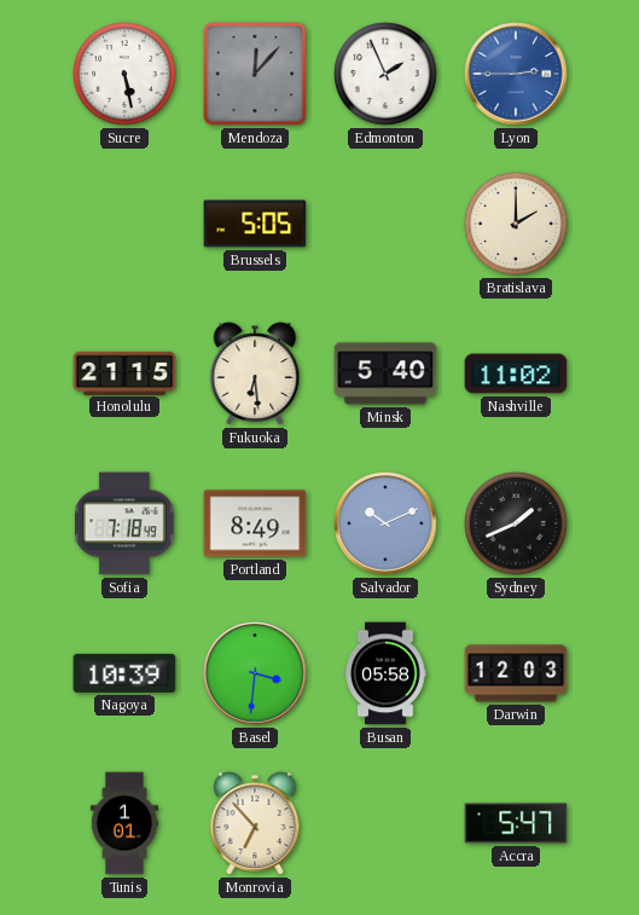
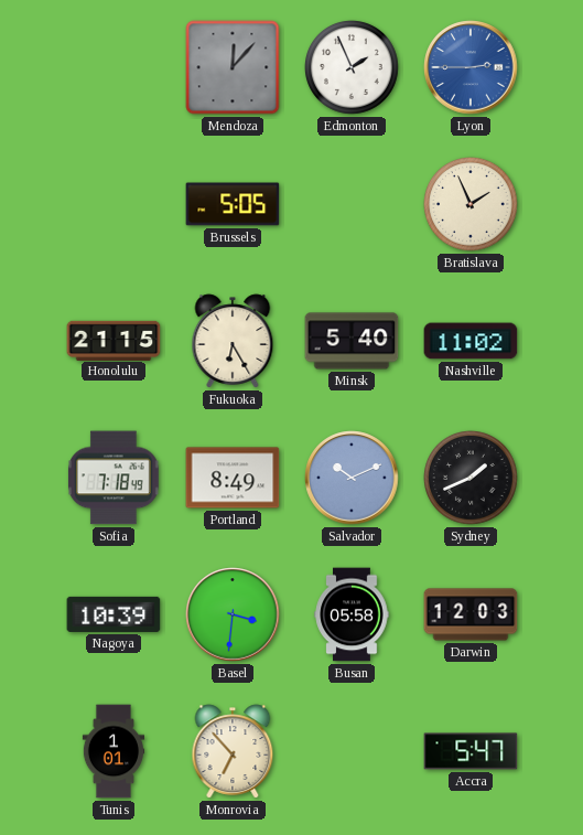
Sucre: 5:28 -> none
Bratislava: 2:00 -> 1:56
Fukuoka: 6:29 -> 6:25
